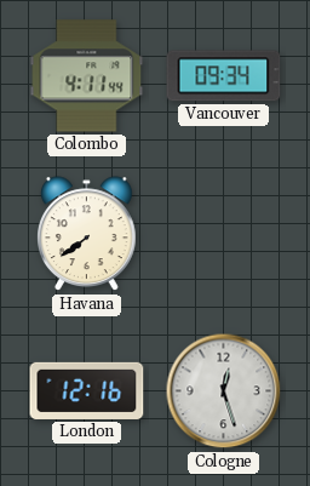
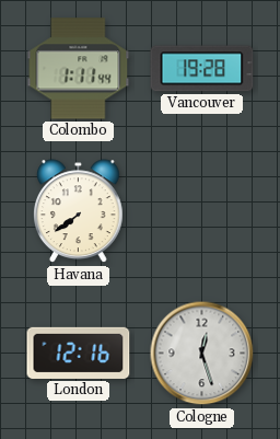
Colombo: 4:11 -> 1:11
Vancouver: 09:34 -> 19:28
